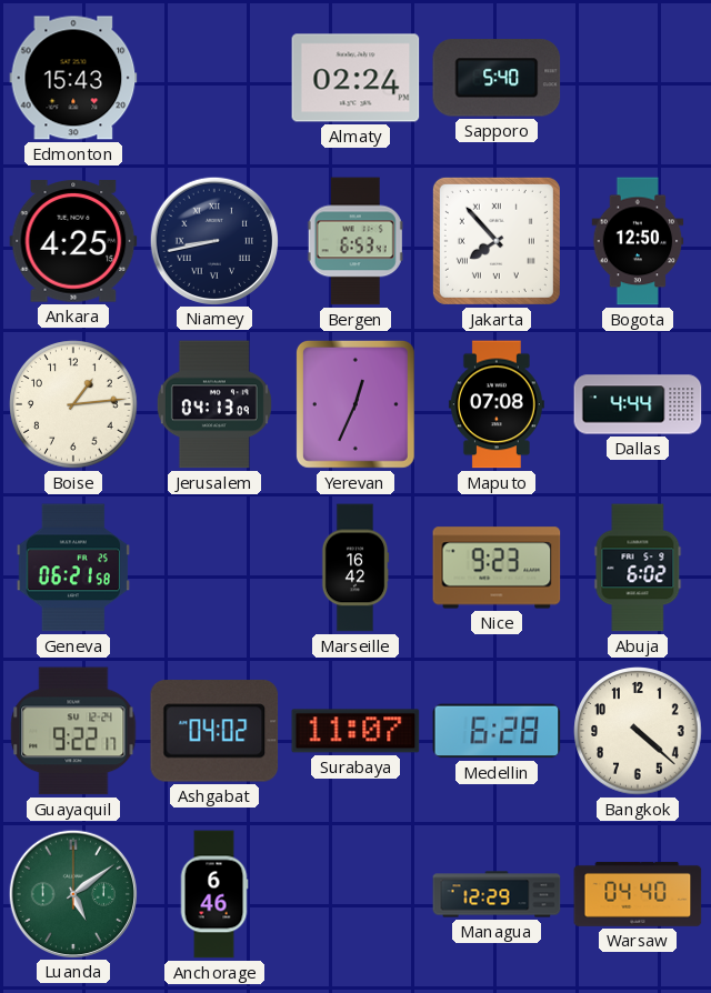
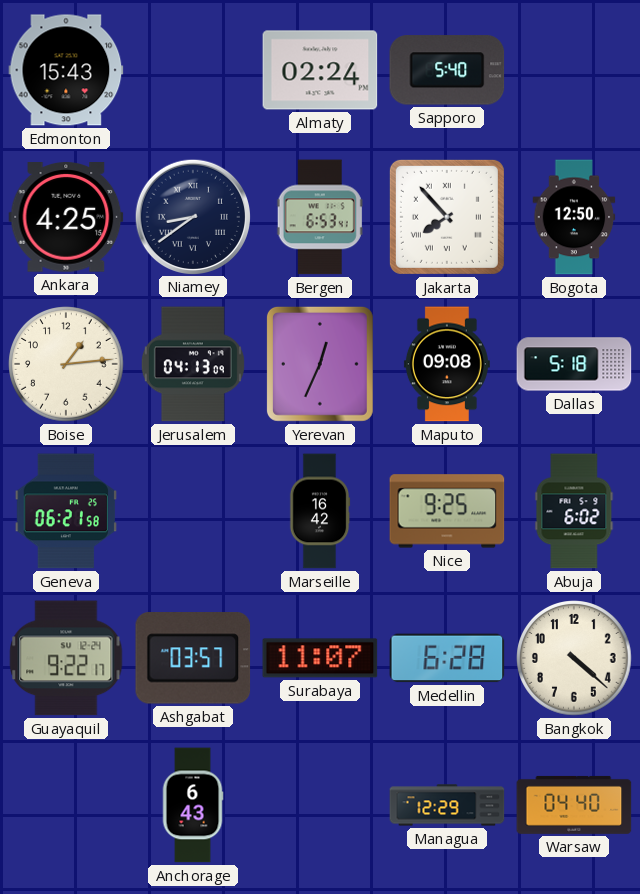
Niamey: 8:43 -> 8:39
Maputo: 07:08 -> 09:08
Dallas: 4:44 -> 5:18
Nice: 9:23 -> 9:25
Ashgabat: 04:02 -> 03:57
Luanda: 5:09 -> none
Anchorage: 6:46 -> 6:43
